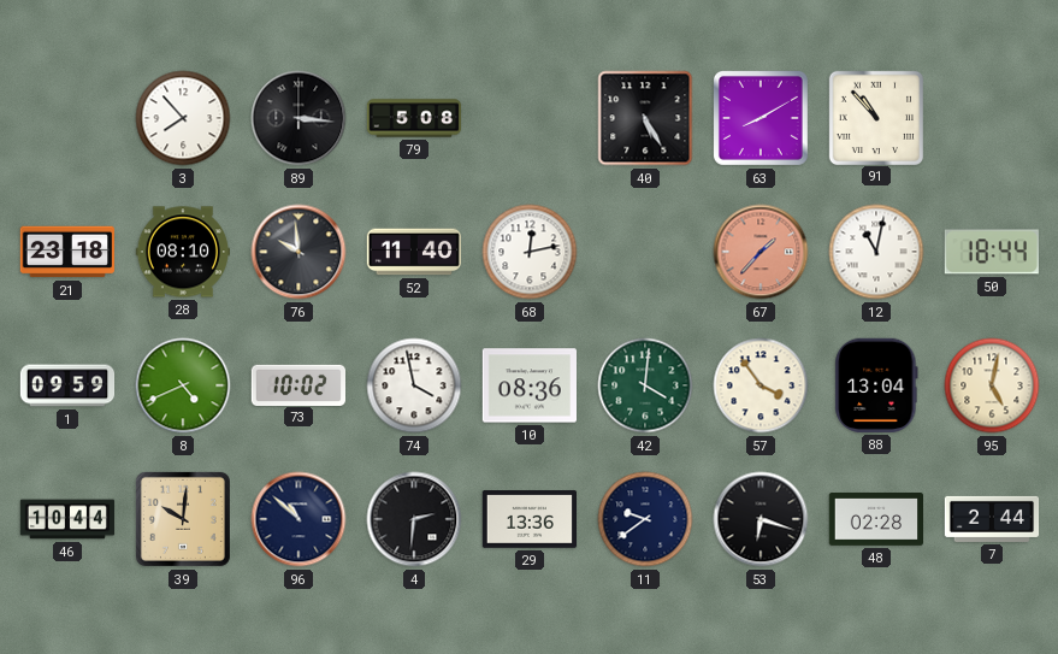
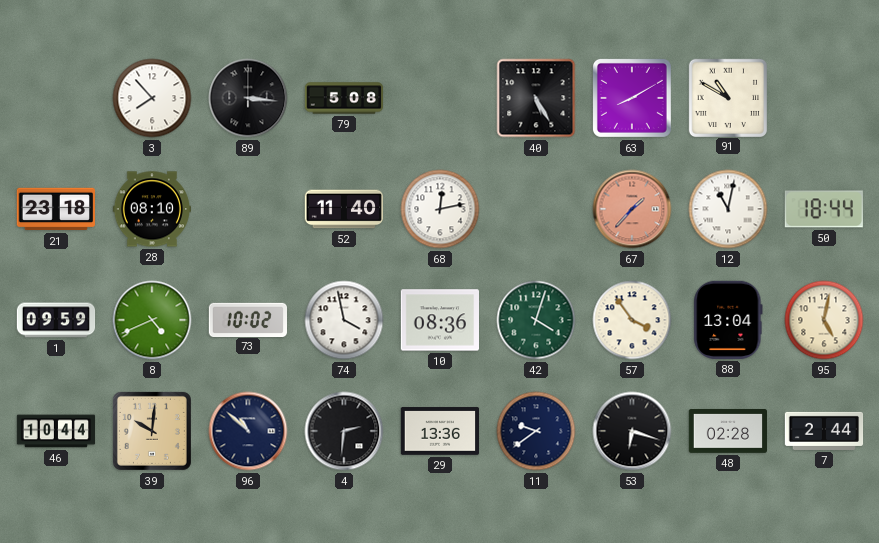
91: 10:53 -> 10:50
76: 9:59 -> none
42: 4:01 -> 4:03
